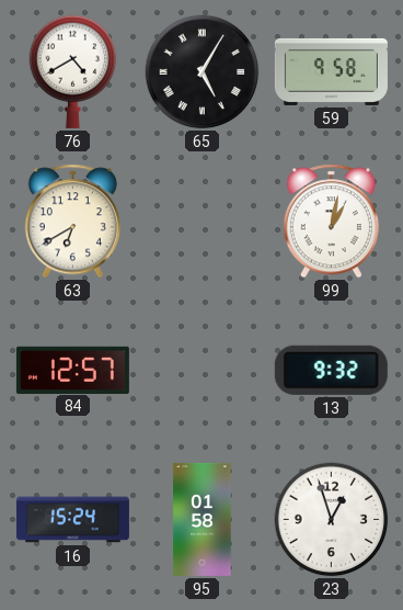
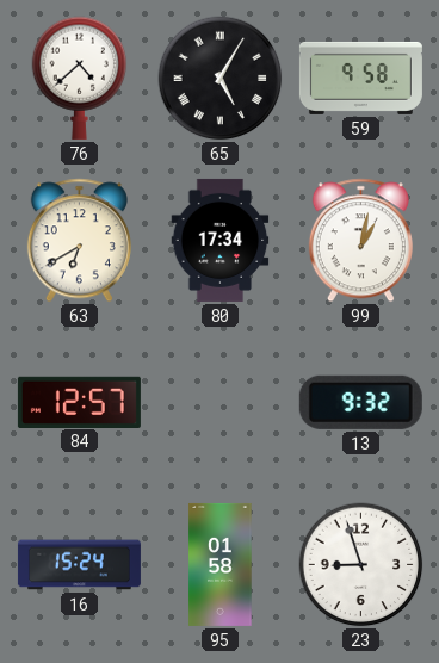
76: 4:40 -> 4:38
80: none -> 17:34
23: 12:57 -> 8:57
